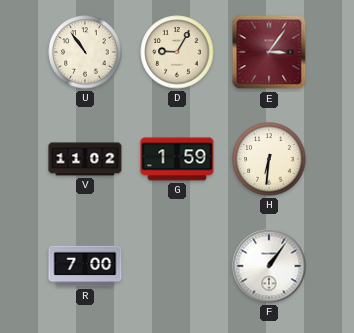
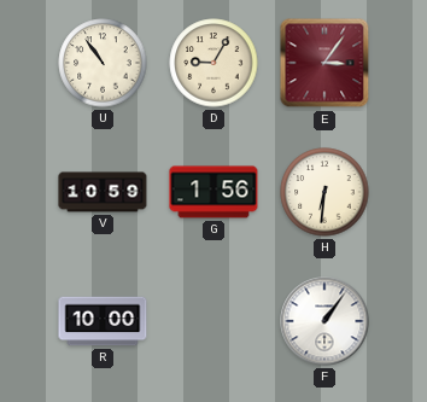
V: 11:02 -> 10:59
G: 1:59 -> 1:56
R: 7:00 -> 10:00
